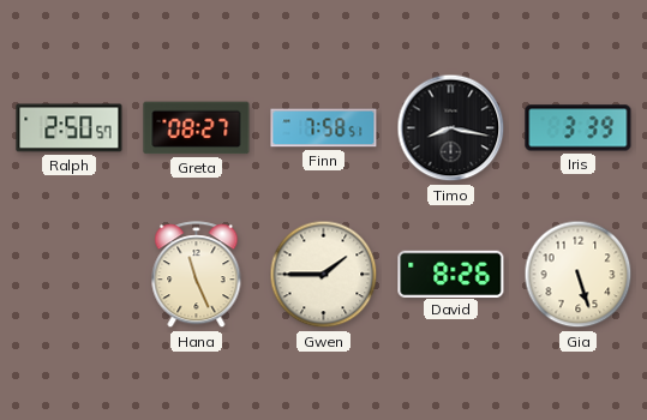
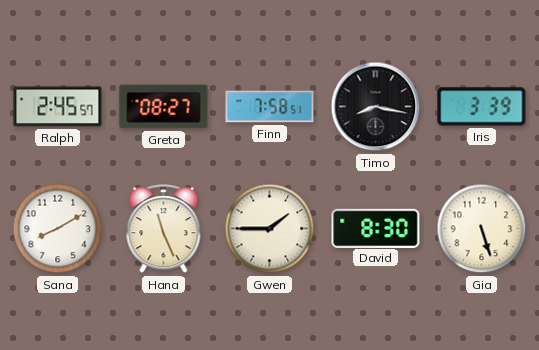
Ralph: 2:50 -> 2:45
Sana: none -> 8:10
David: 8:26 -> 8:30
